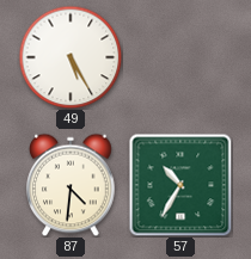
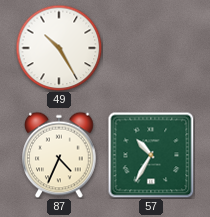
49: 5:25 -> 10:25
87: 4:31 -> 4:34
